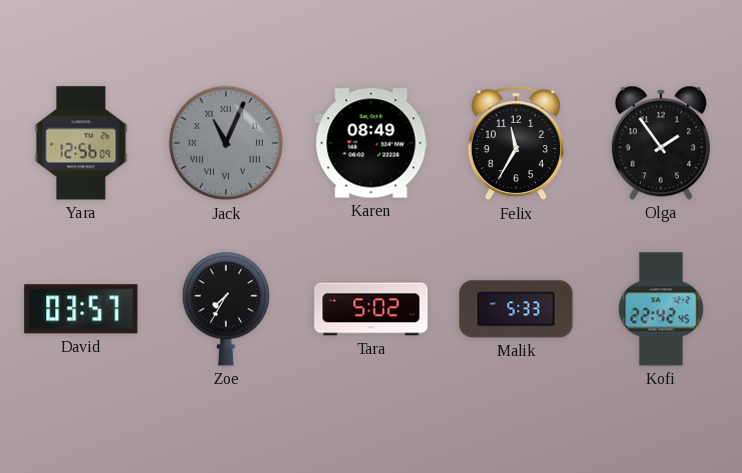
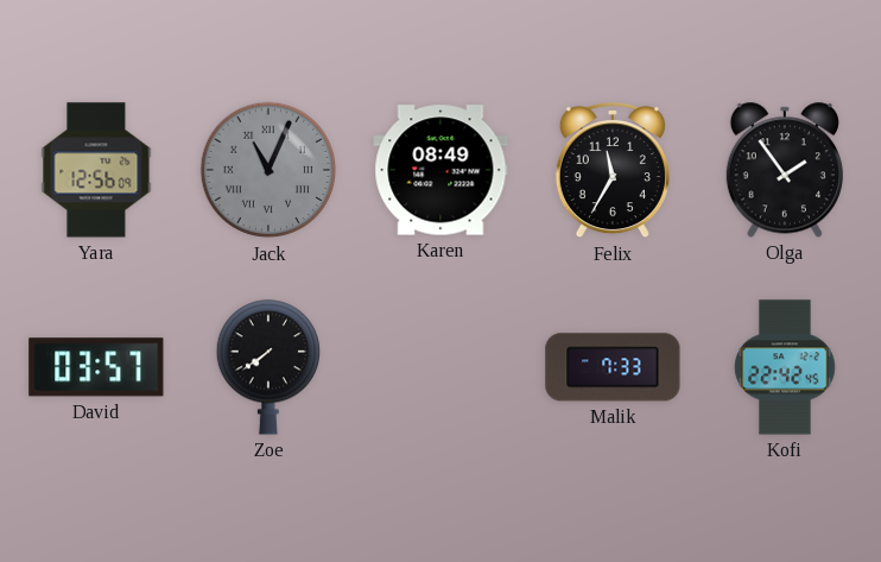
Zoe: 7:35 -> 7:39
Tara: 5:02 -> none
Malik: 5:33 -> 7:33
